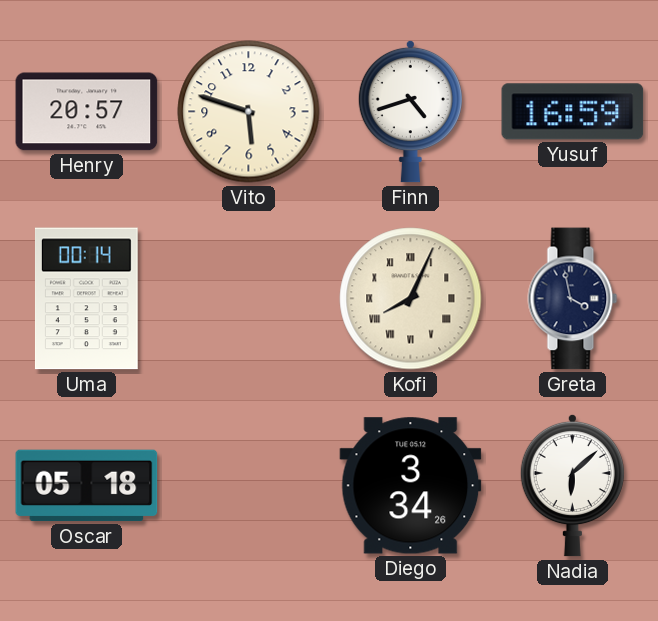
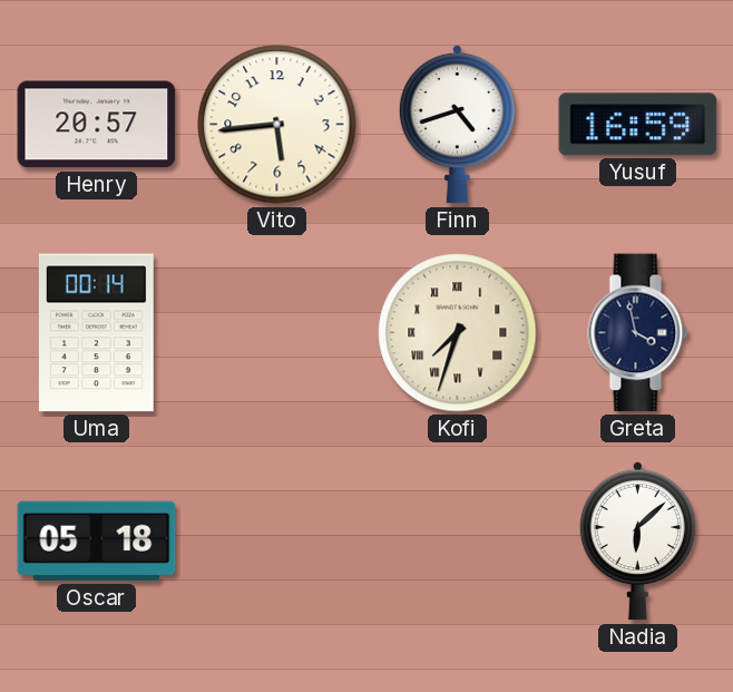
Vito: 5:48 -> 5:44
Kofi: 8:04 -> 7:33
Diego: 3:34 -> none
